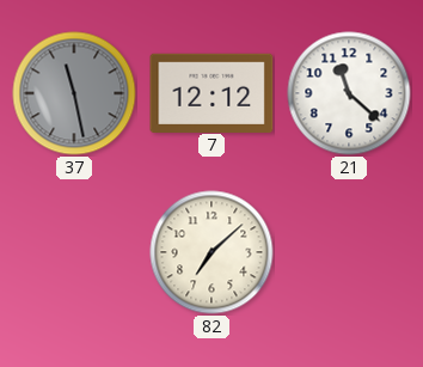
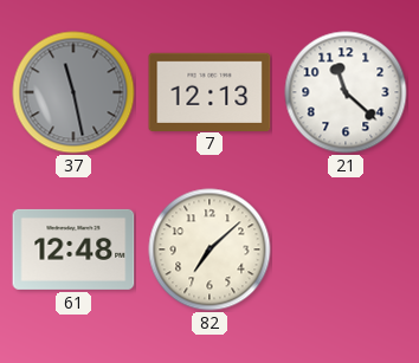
7: 12:12 -> 12:13
61: none -> 12:48
